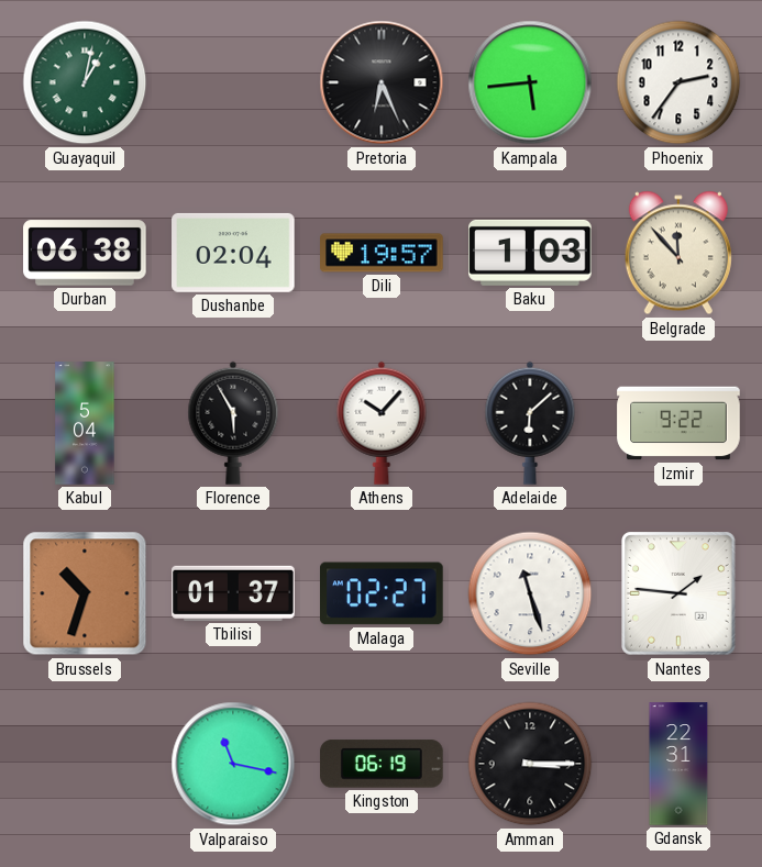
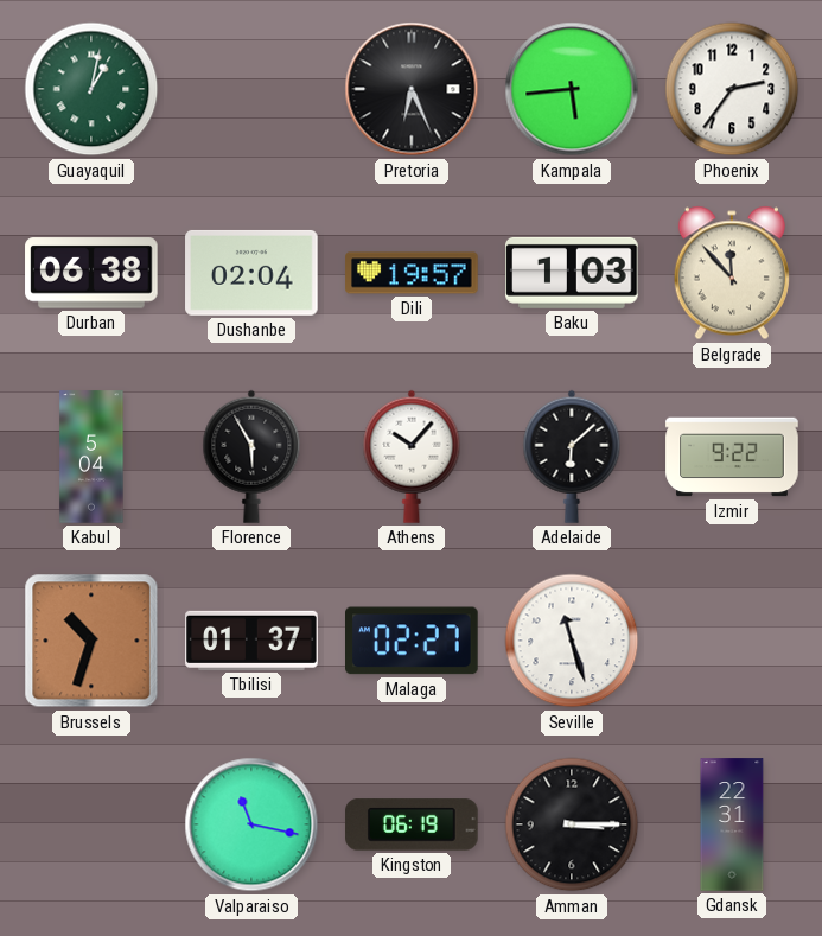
Nantes: 1:46 -> none
